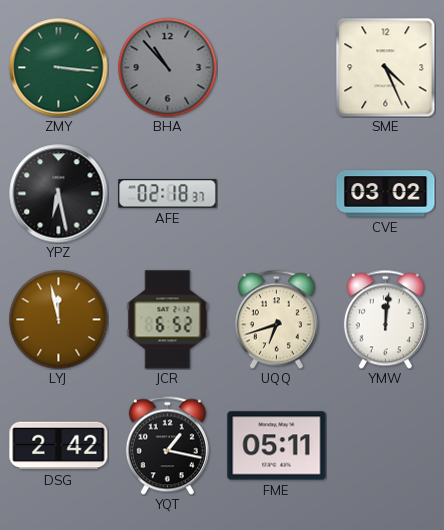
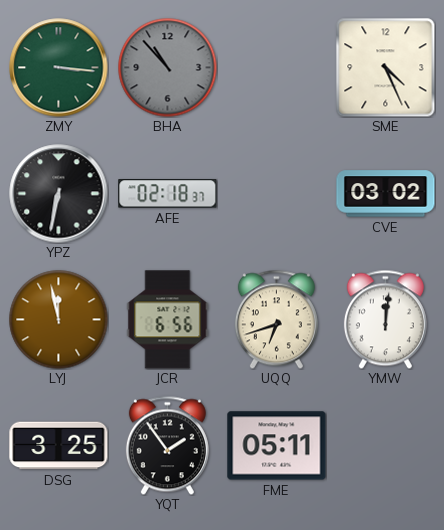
YPZ: 6:28 -> 6:32
JCR: 6:52 -> 6:56
DSG: 2:42 -> 3:25
YQT: 1:17 -> 1:54
